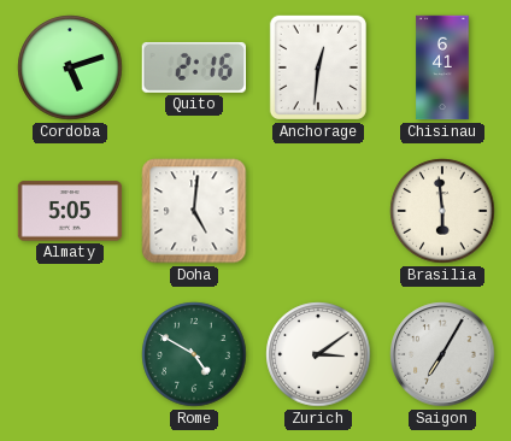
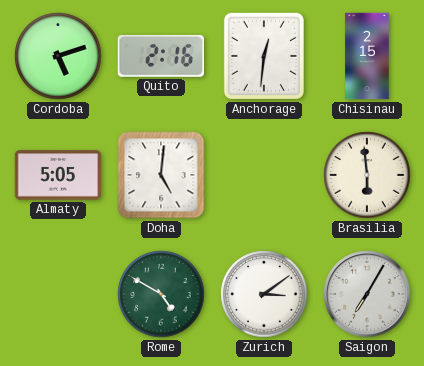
Chisinau: 6:41 -> 2:15
